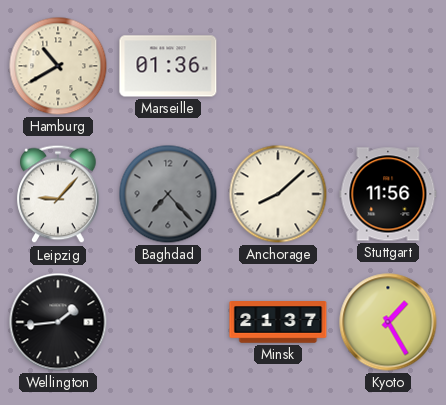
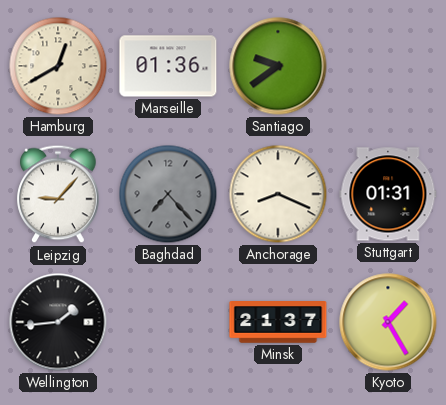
Hamburg: 10:40 -> 12:40
Santiago: none -> 9:39
Anchorage: 8:08 -> 8:19
Stuttgart: 11:56 -> 01:31
